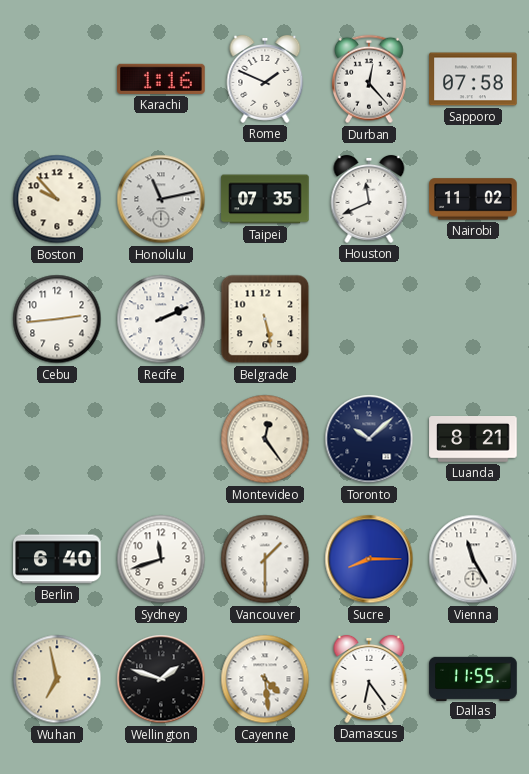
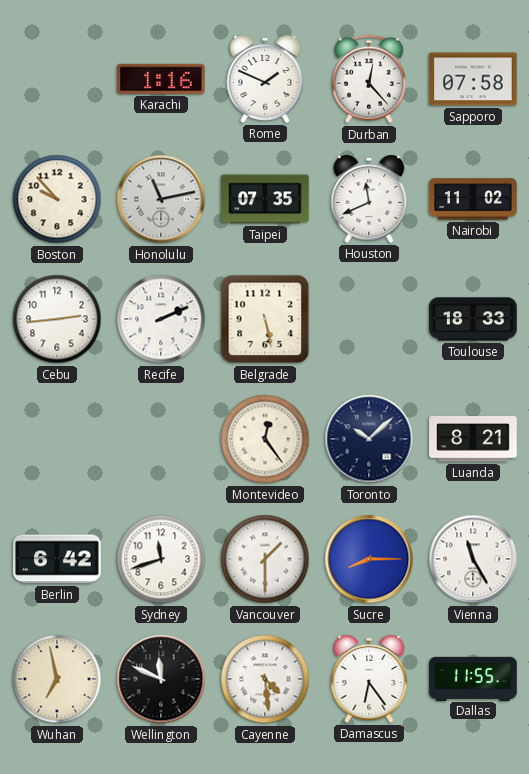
Toulouse: none -> 18:33
Berlin: 6:40 -> 6:42
Wellington: 1:48 -> 11:49
